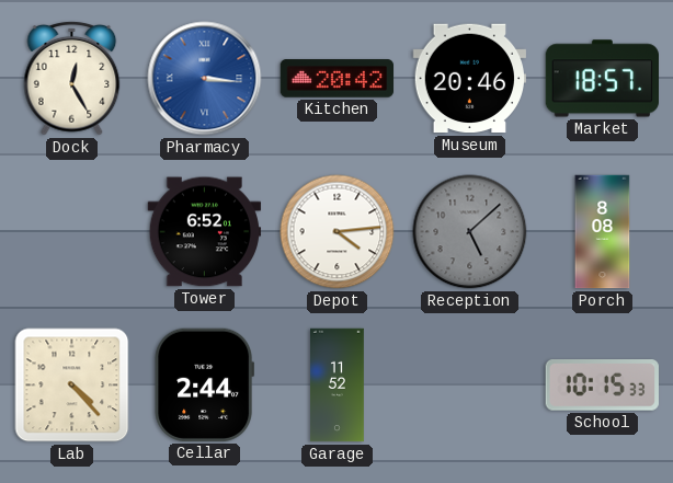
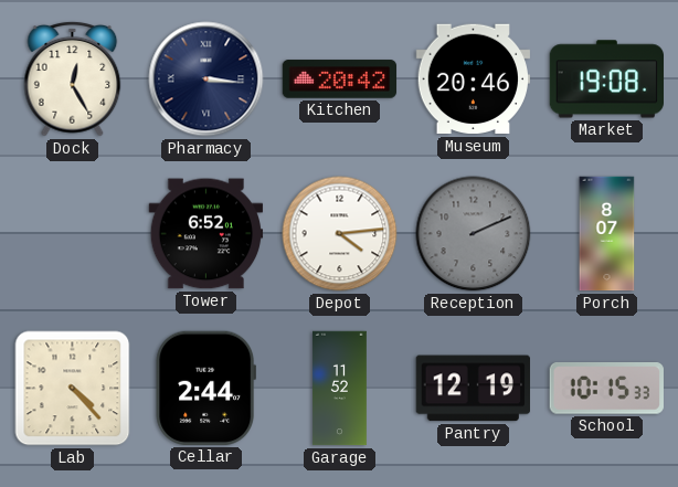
Pharmacy dial: blue -> navy
Market: 18:57 -> 19:08
Reception: 5:08 -> 2:11
Porch: 8:08 -> 8:07
Pantry: none -> 12:19
